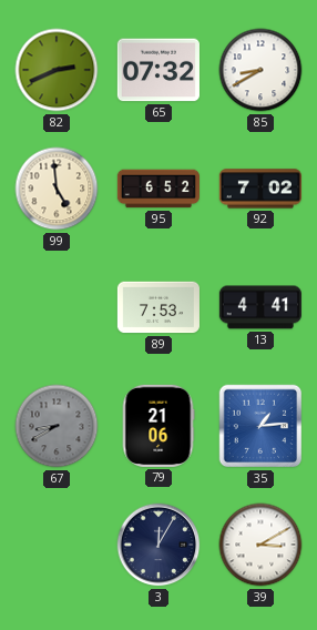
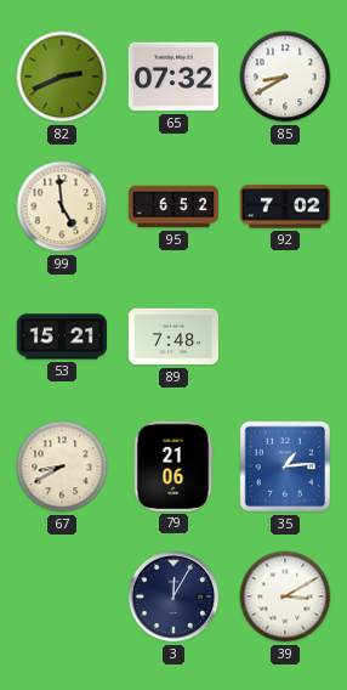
53: none -> 15:21
89: 7:53 -> 7:48
13: 4:41 -> none
67 dial: grey -> cream
